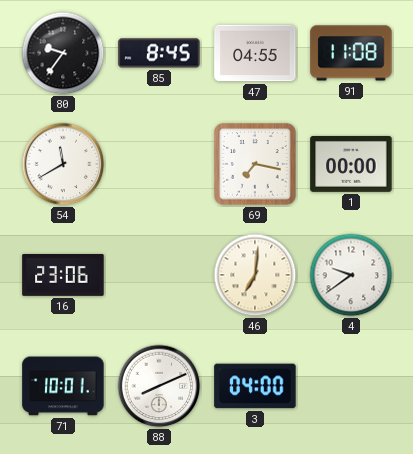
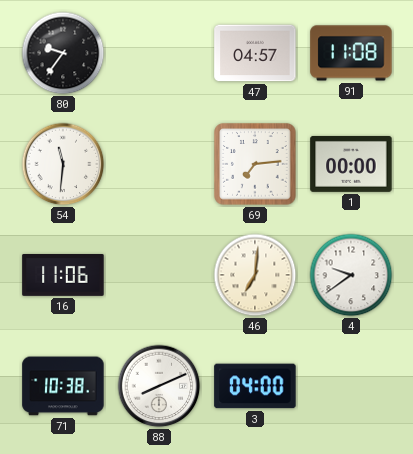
85: 8:45 -> none
47: 04:55 -> 04:57
54: 11:40 -> 11:31
69: 7:17 -> 7:14
16: 23:06 -> 11:06
71: 10:01 -> 10:38
